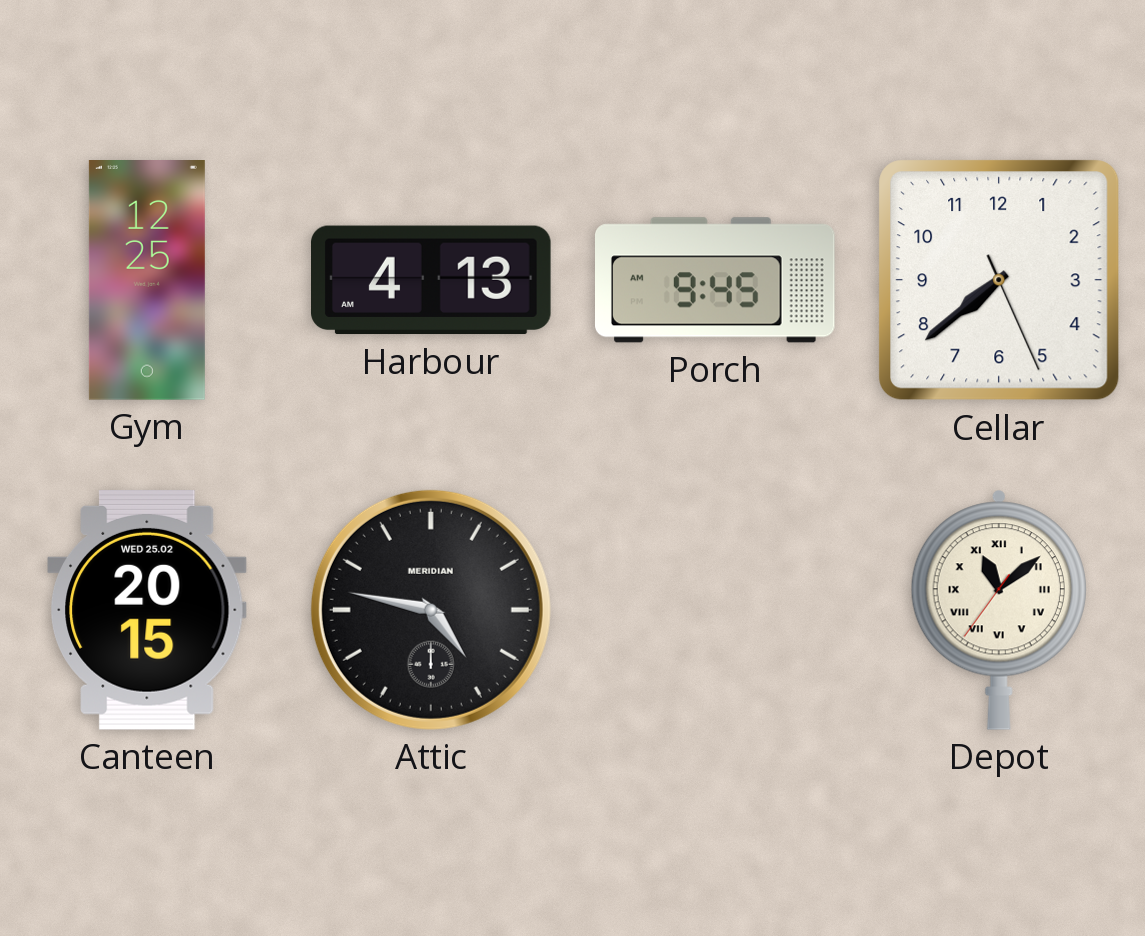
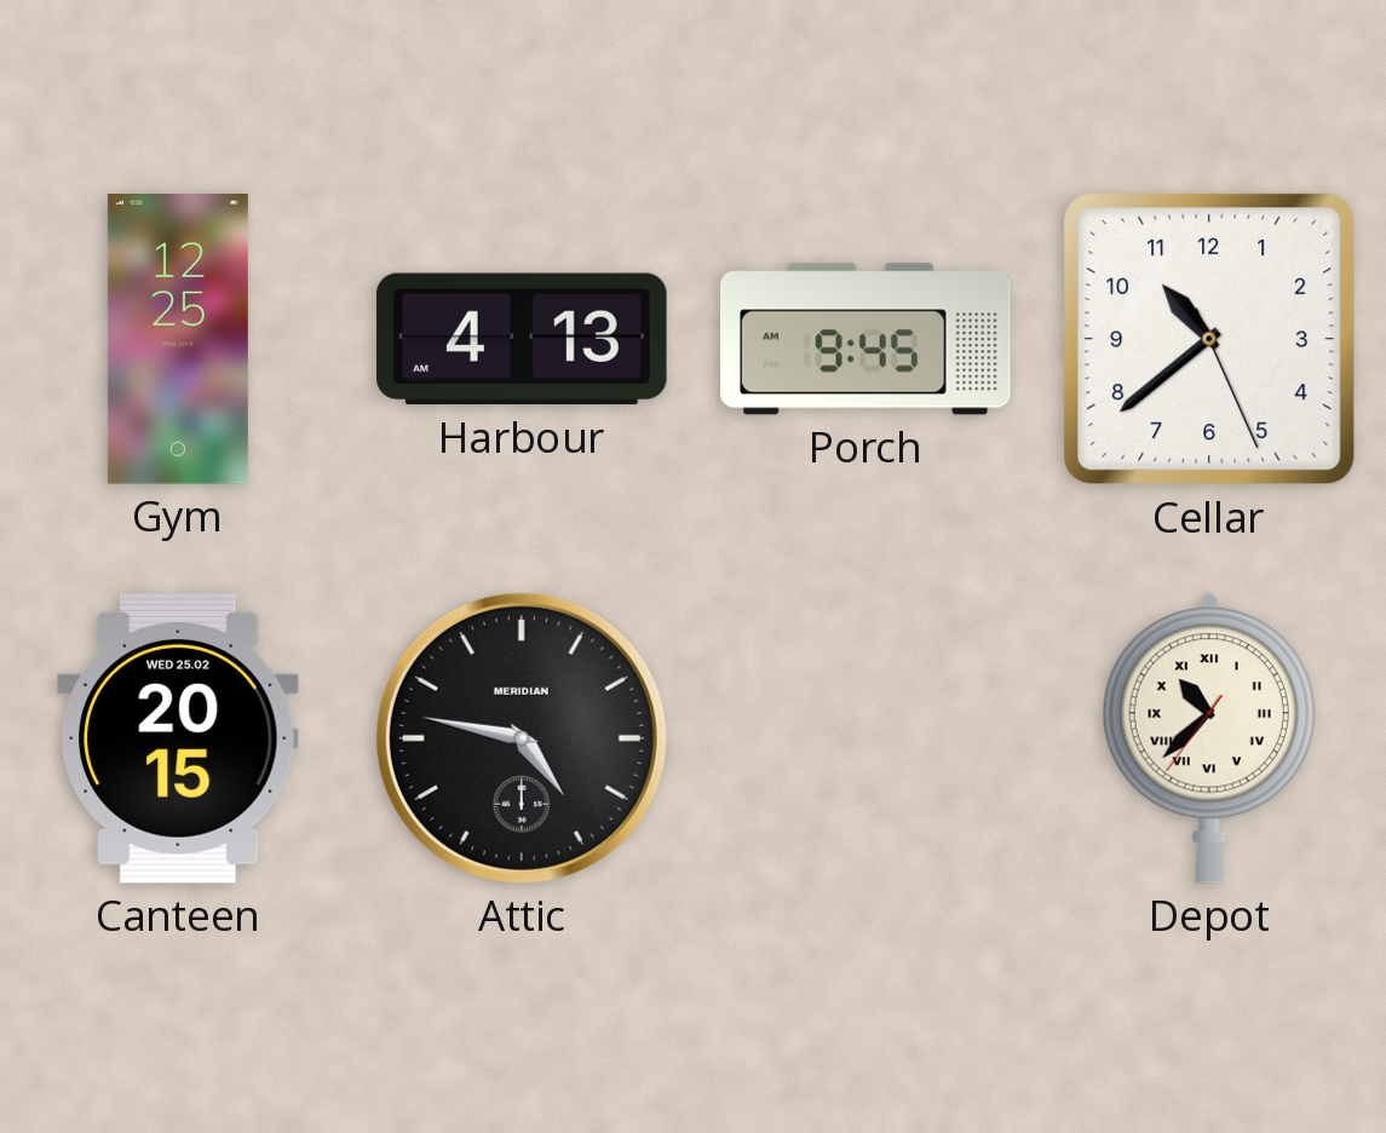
Cellar: 7:38 -> 10:38
Depot: 11:08 -> 10:37
